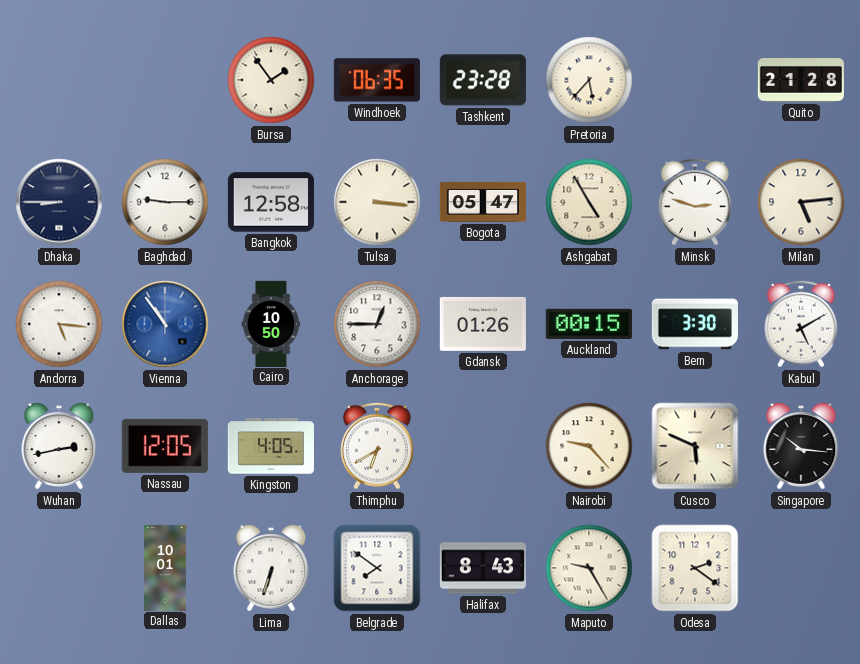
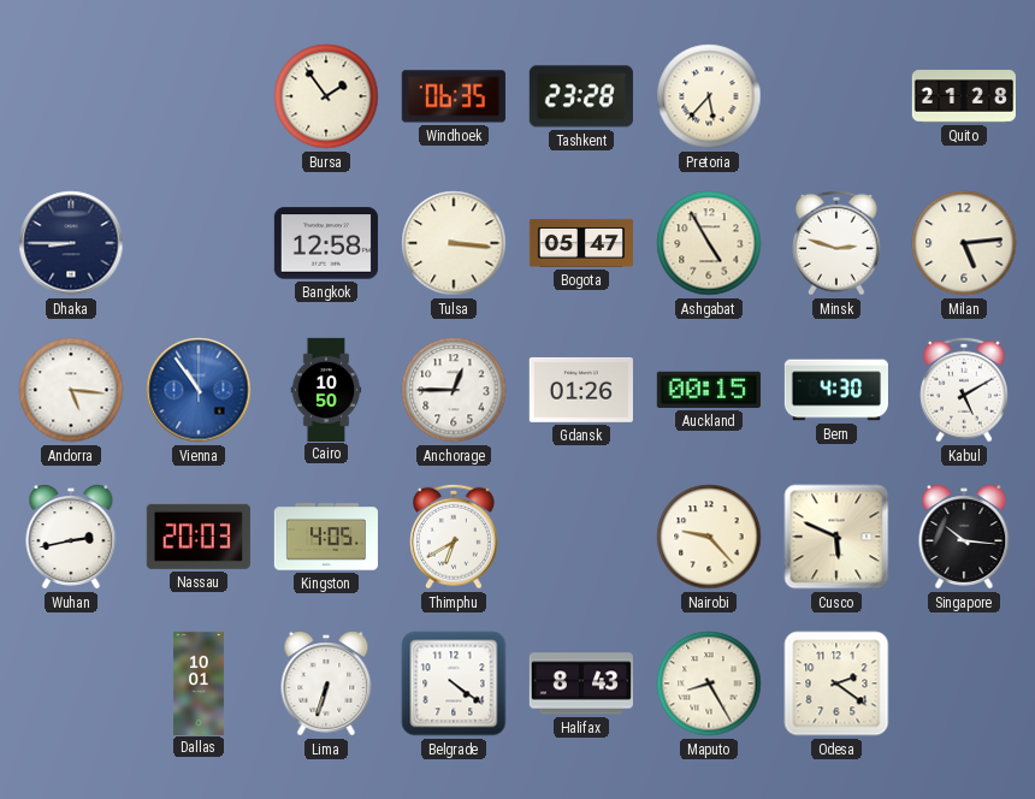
Baghdad: 9:15 -> none
Bern: 3:30 -> 4:30
Nassau: 12:05 -> 20:03
Belgrade: 7:51 -> 4:21
Maputo: 9:25 -> 8:25
